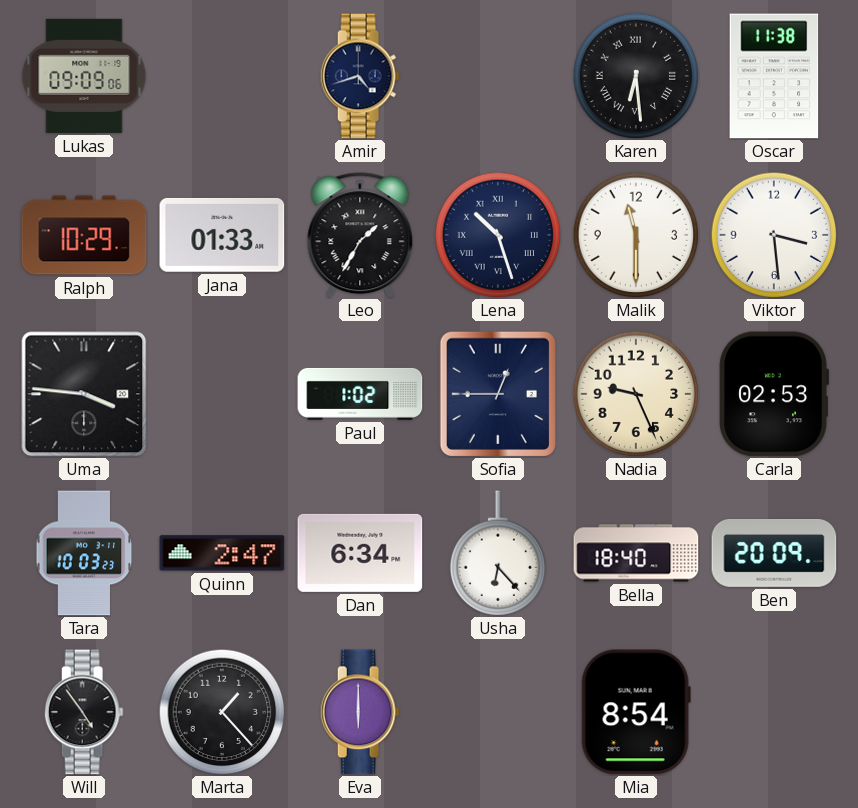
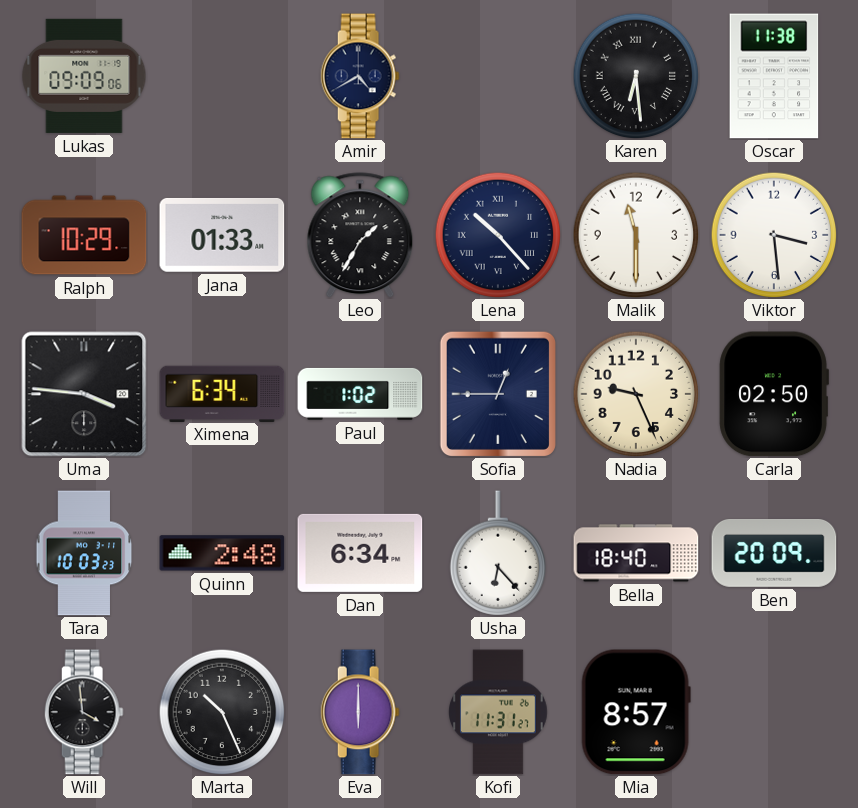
Amir: 4:42 -> 4:40
Lena: 10:27 -> 10:23
Ximena: none -> 6:34
Carla: 02:53 -> 02:50
Quinn: 2:47 -> 2:48
Will: 4:54 -> 3:59
Marta: 1:23 -> 10:26
Kofi: none -> 11:31
Mia: 8:54 -> 8:57
